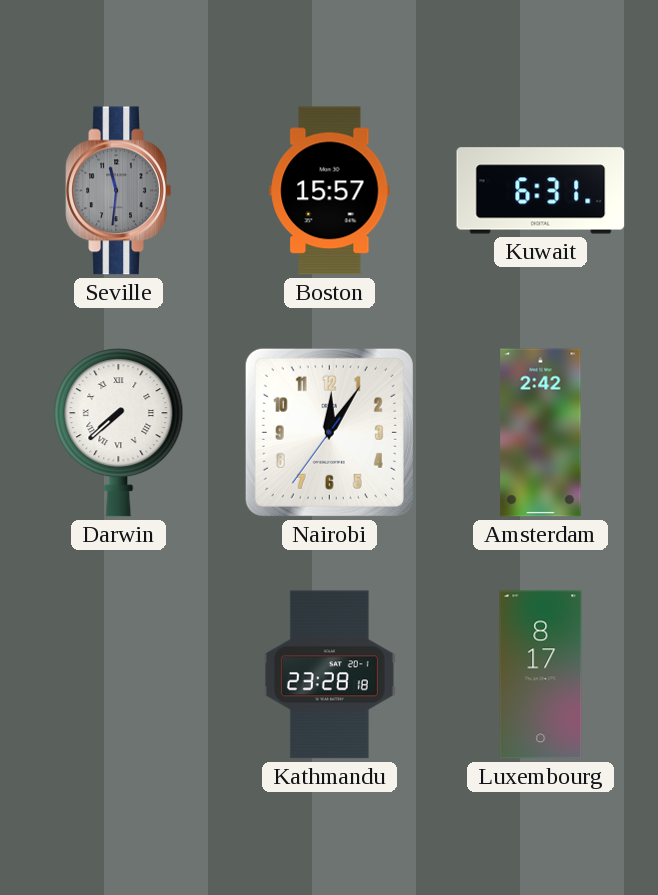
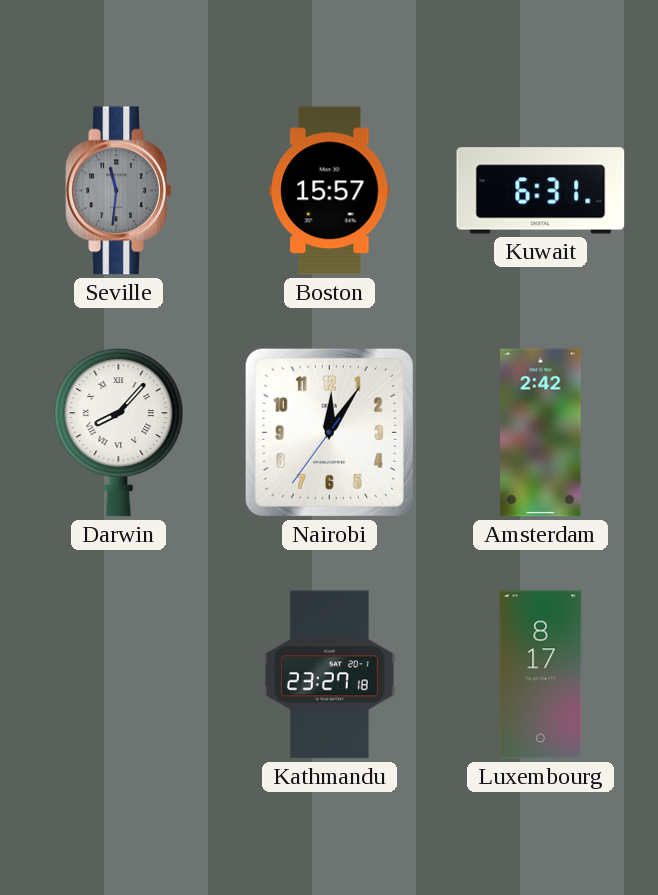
Darwin: 7:38 -> 8:07
Kathmandu: 23:28 -> 23:27
